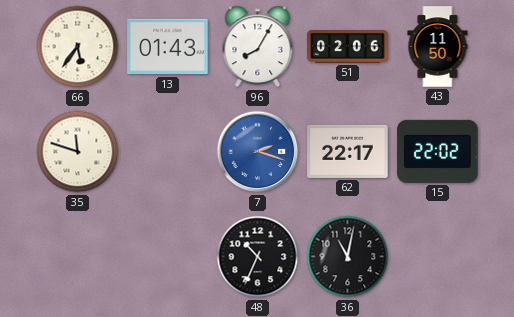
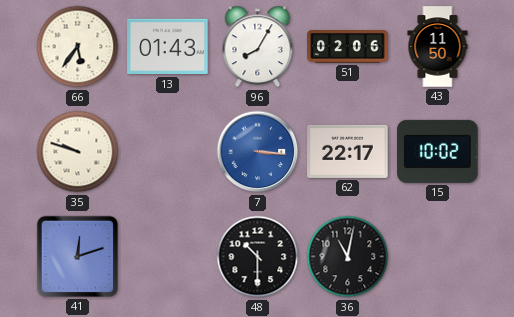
35: 11:48 -> 9:48
7: 2:18 -> 3:16
15: 22:02 -> 10:02
41: none -> 12:12
48: 10:34 -> 10:30
